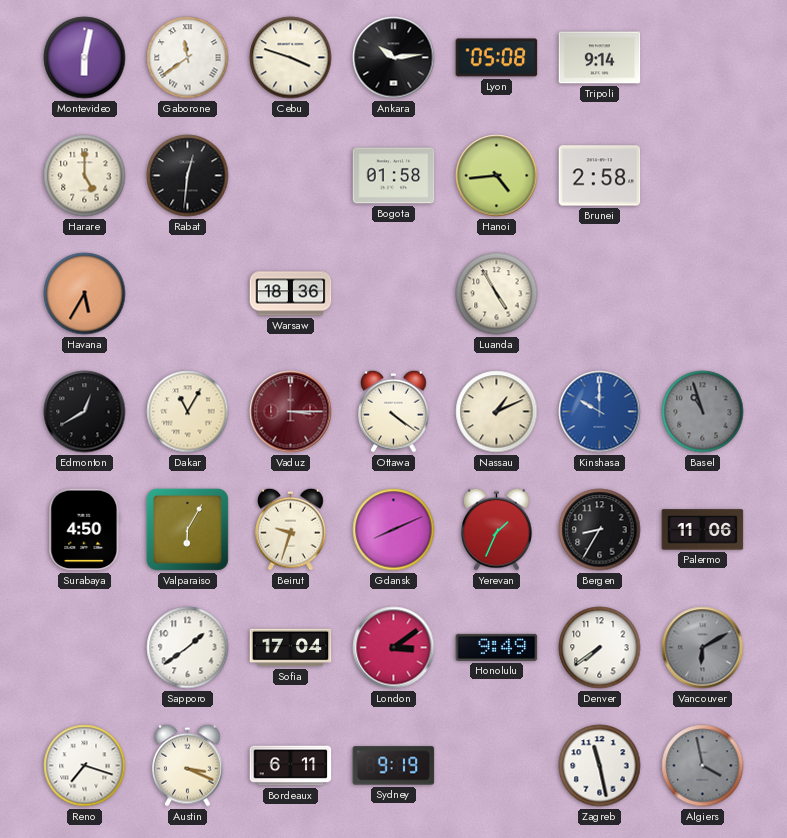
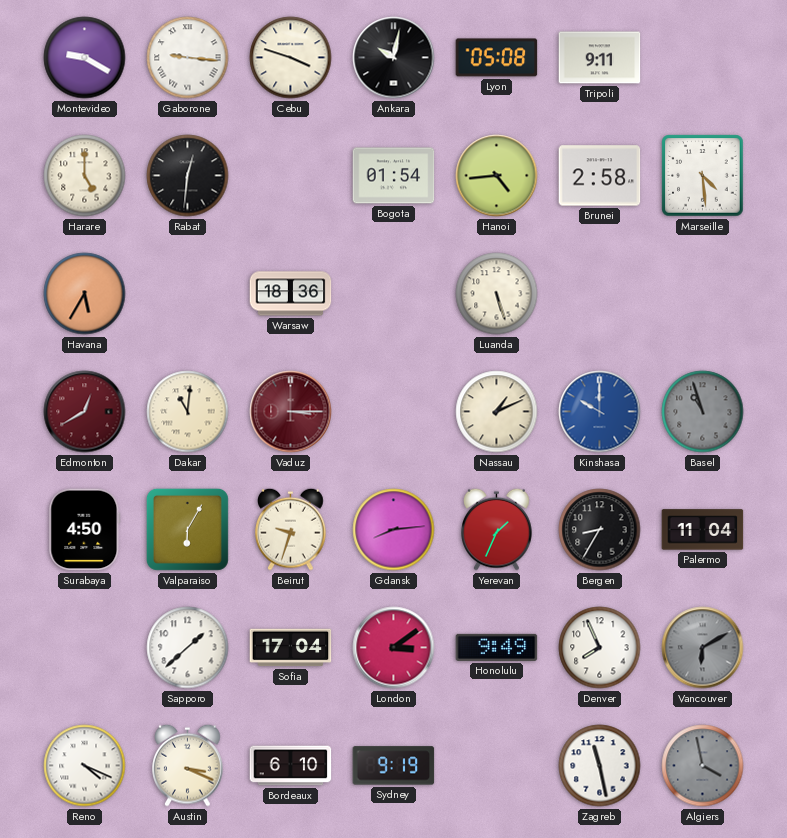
Montevideo: 6:02 -> 9:20
Gaborone: 11:39 -> 9:16
Ankara: 10:14 -> 10:02
Tripoli: 9:14 -> 9:11
Bogota: 01:58 -> 01:54
Marseille: none -> 4:29
Luanda: 4:55 -> 5:27
Edmonton dial: black -> burgundy
Dakar: 11:05 -> 11:01
Ottawa: 4:21 -> none
Gdansk: 8:11 -> 8:14
Palermo: 11:06 -> 11:04
Sapporo: 1:39 -> 1:38
Denver: 7:39 -> 7:56
Reno: 7:18 -> 4:19
Bordeaux: 6:11 -> 6:10
